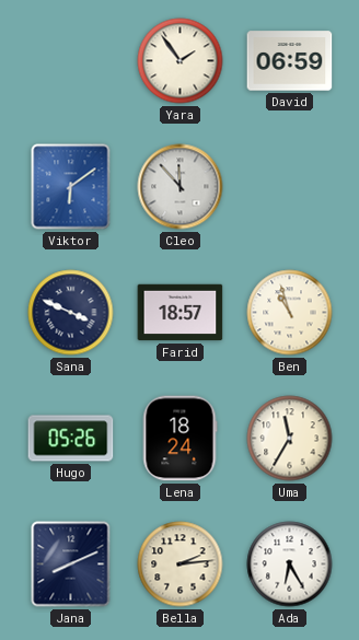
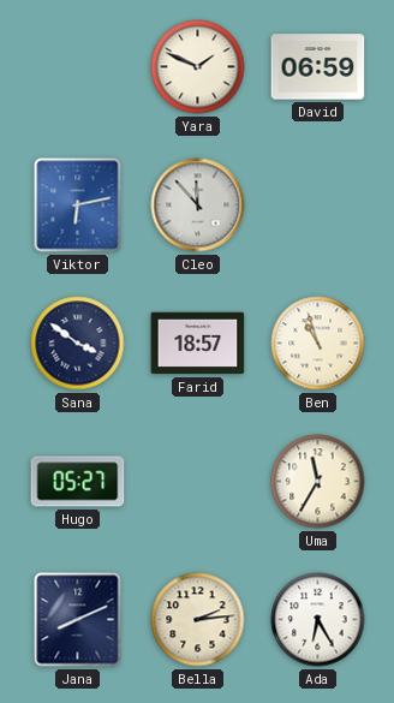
Yara: 1:54 -> 1:49
Viktor: 6:09 -> 6:13
Sana: 3:49 -> 3:51
Hugo: 05:26 -> 05:27
Lena: 18:24 -> none
